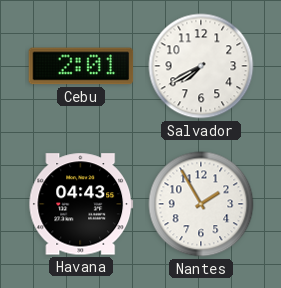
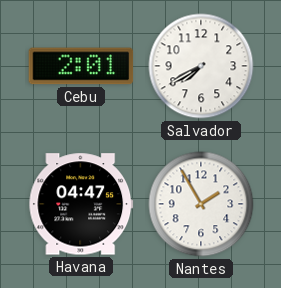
Havana: 04:43 -> 04:47
